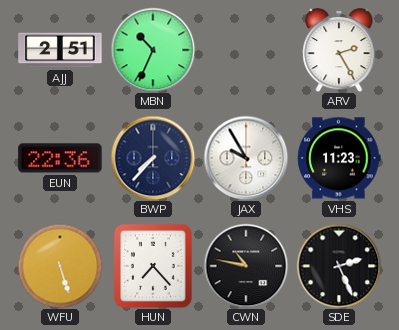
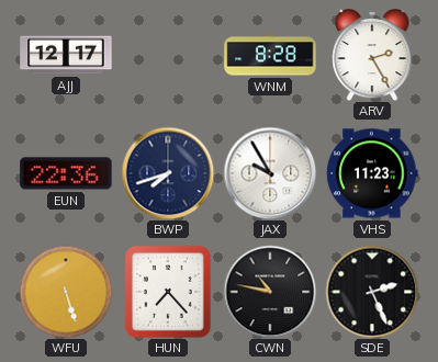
AJJ: 2:51 -> 12:17
MBN: 10:34 -> none
WNM: none -> 8:28
BWP: 7:37 -> 7:42
